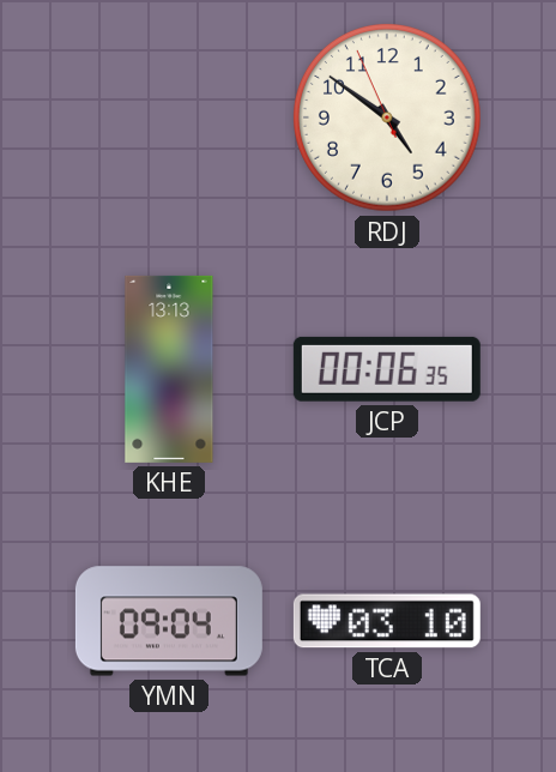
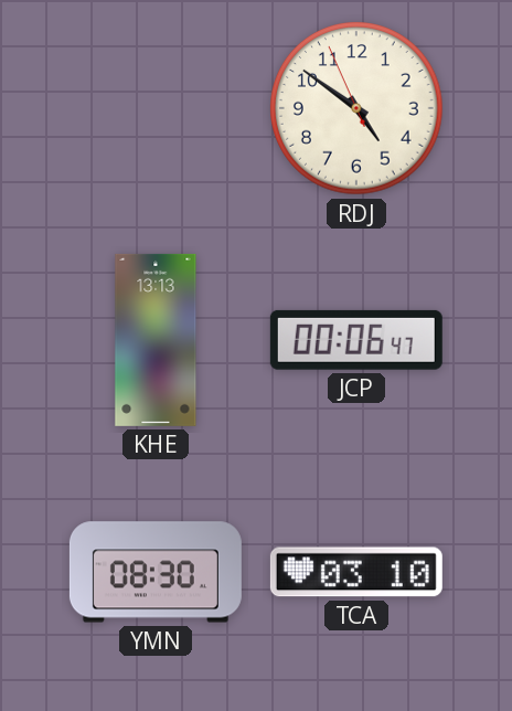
JCP: 00:06:35 -> 00:06:47
YMN: 09:04 -> 08:30
